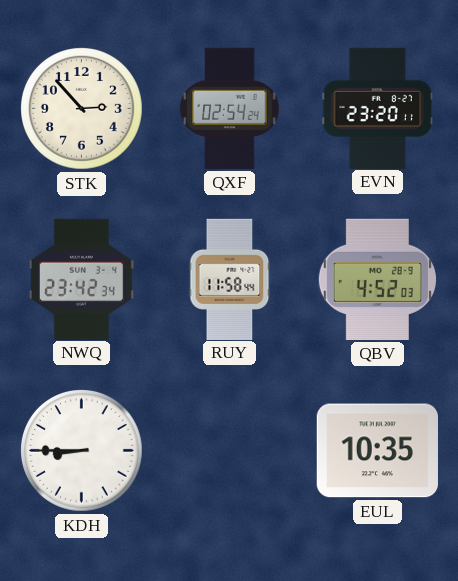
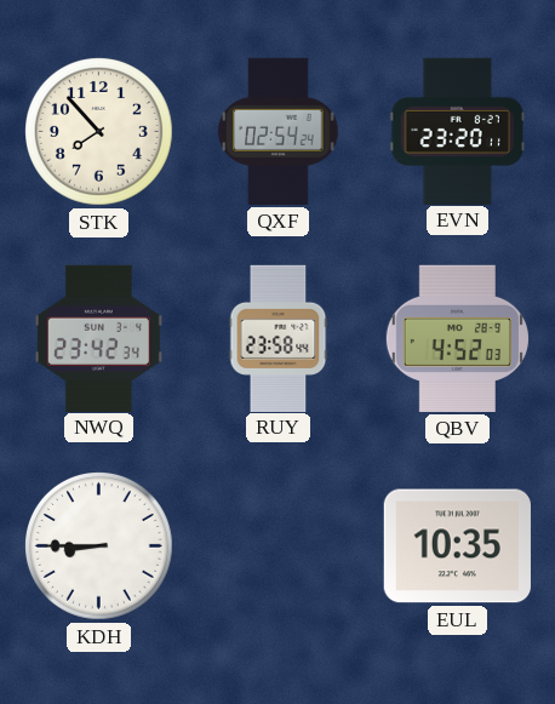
STK: 2:53 -> 7:53
RUY: 11:58 -> 23:58
